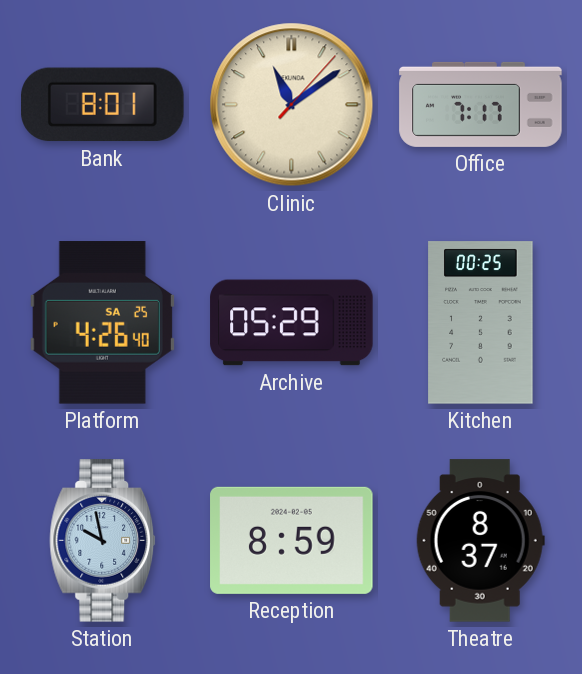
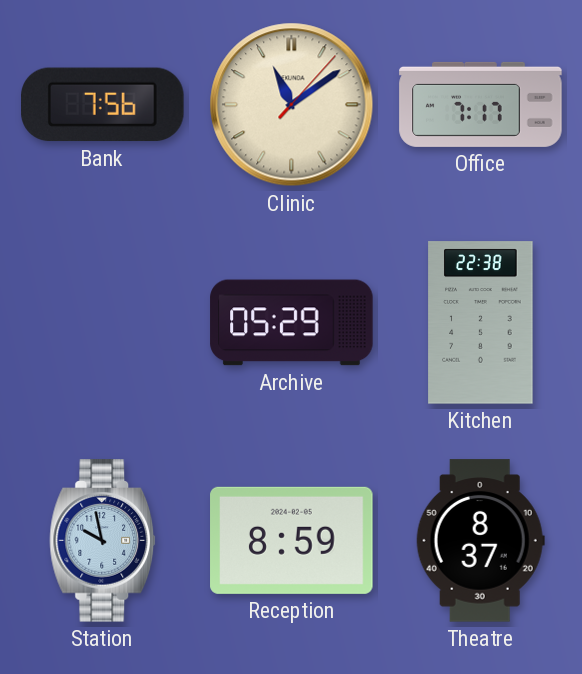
Bank: 8:01 -> 7:56
Platform: 4:26 -> none
Kitchen: 00:25 -> 22:38
